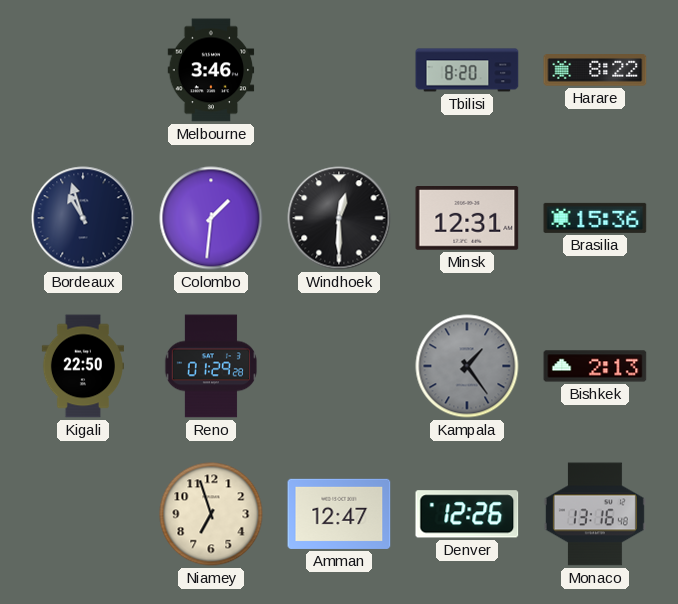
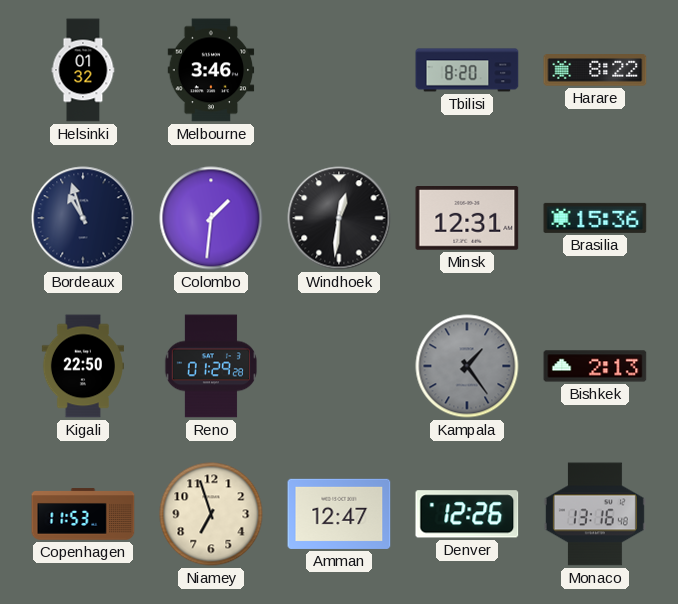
Helsinki: none -> 01:32
Windhoek: 12:30 -> 12:31
Copenhagen: none -> 11:53
